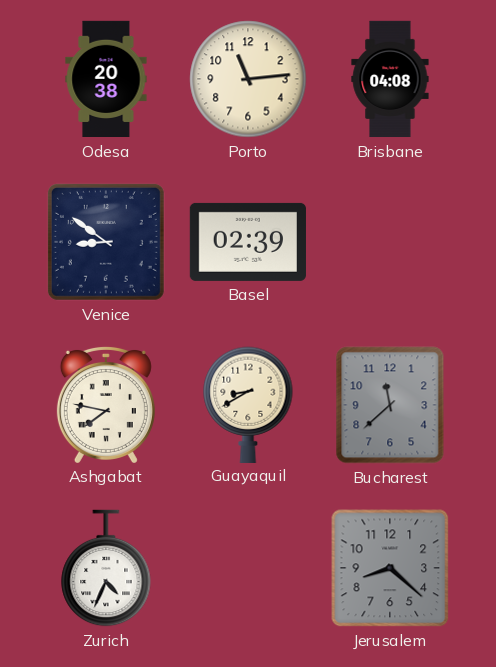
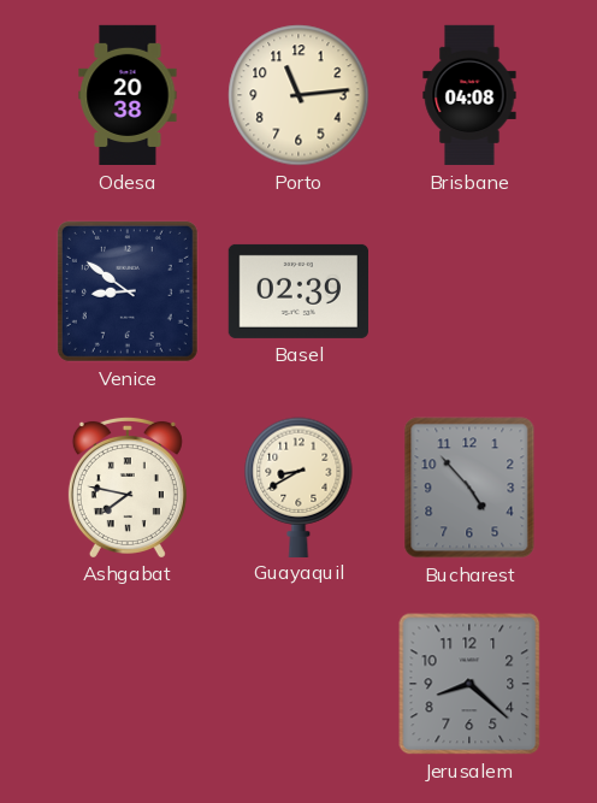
Bucharest: 11:38 -> 4:53
Zurich: 4:34 -> none
